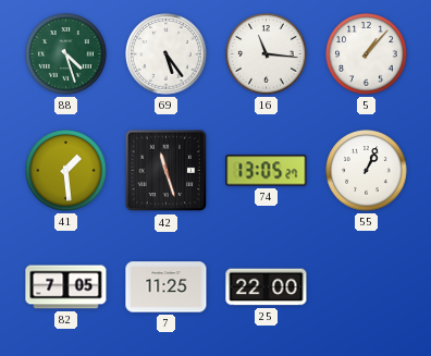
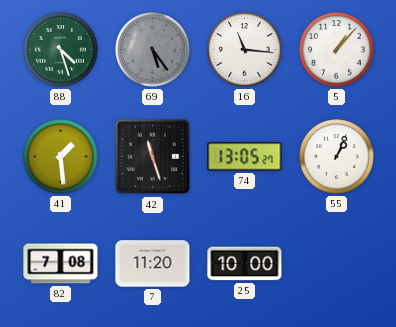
69 dial: white -> grey
82: 7:05 -> 7:08
7: 11:25 -> 11:20
25: 22:00 -> 10:00
